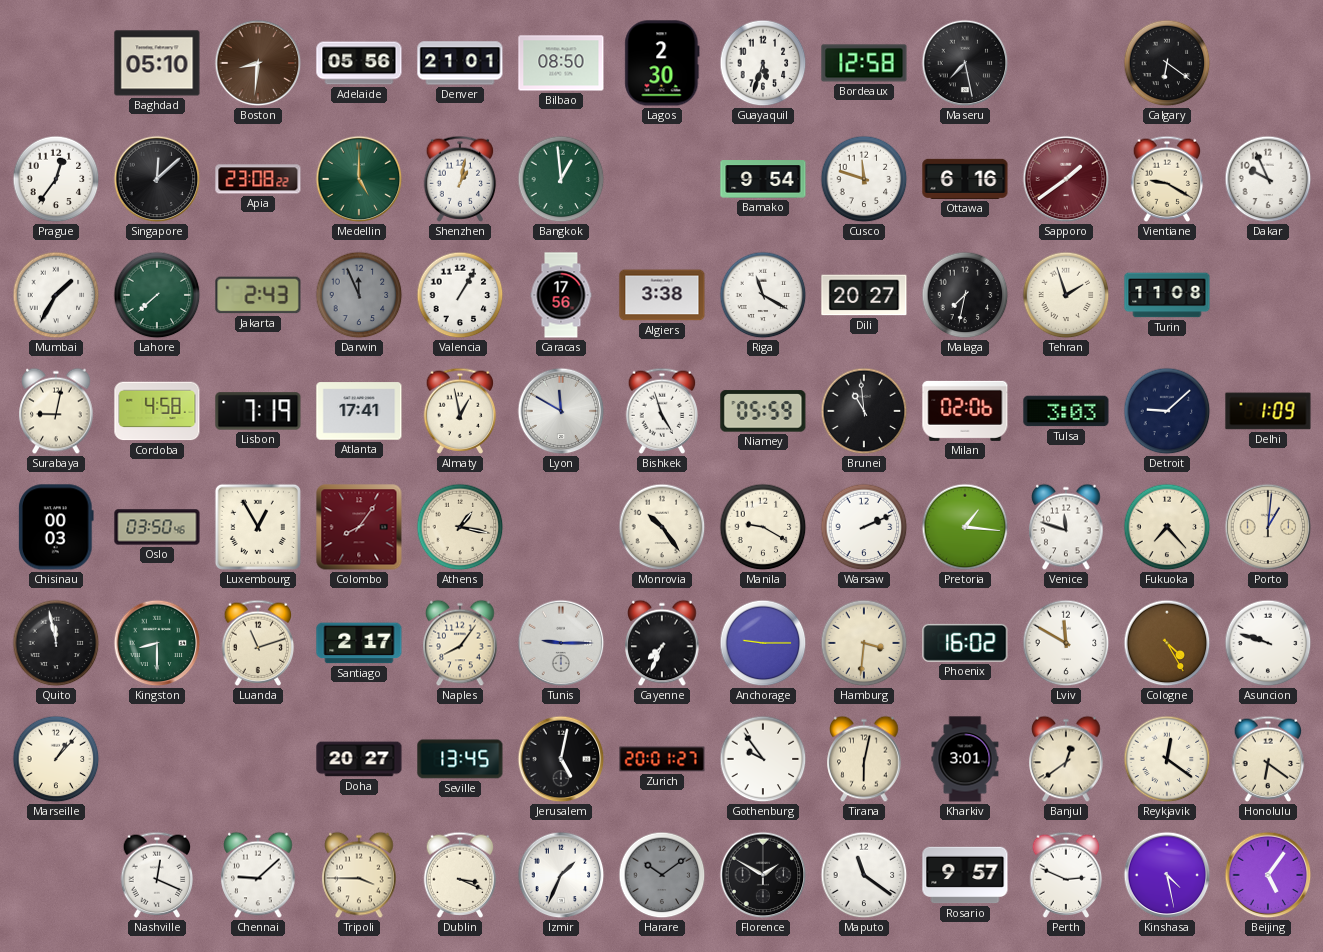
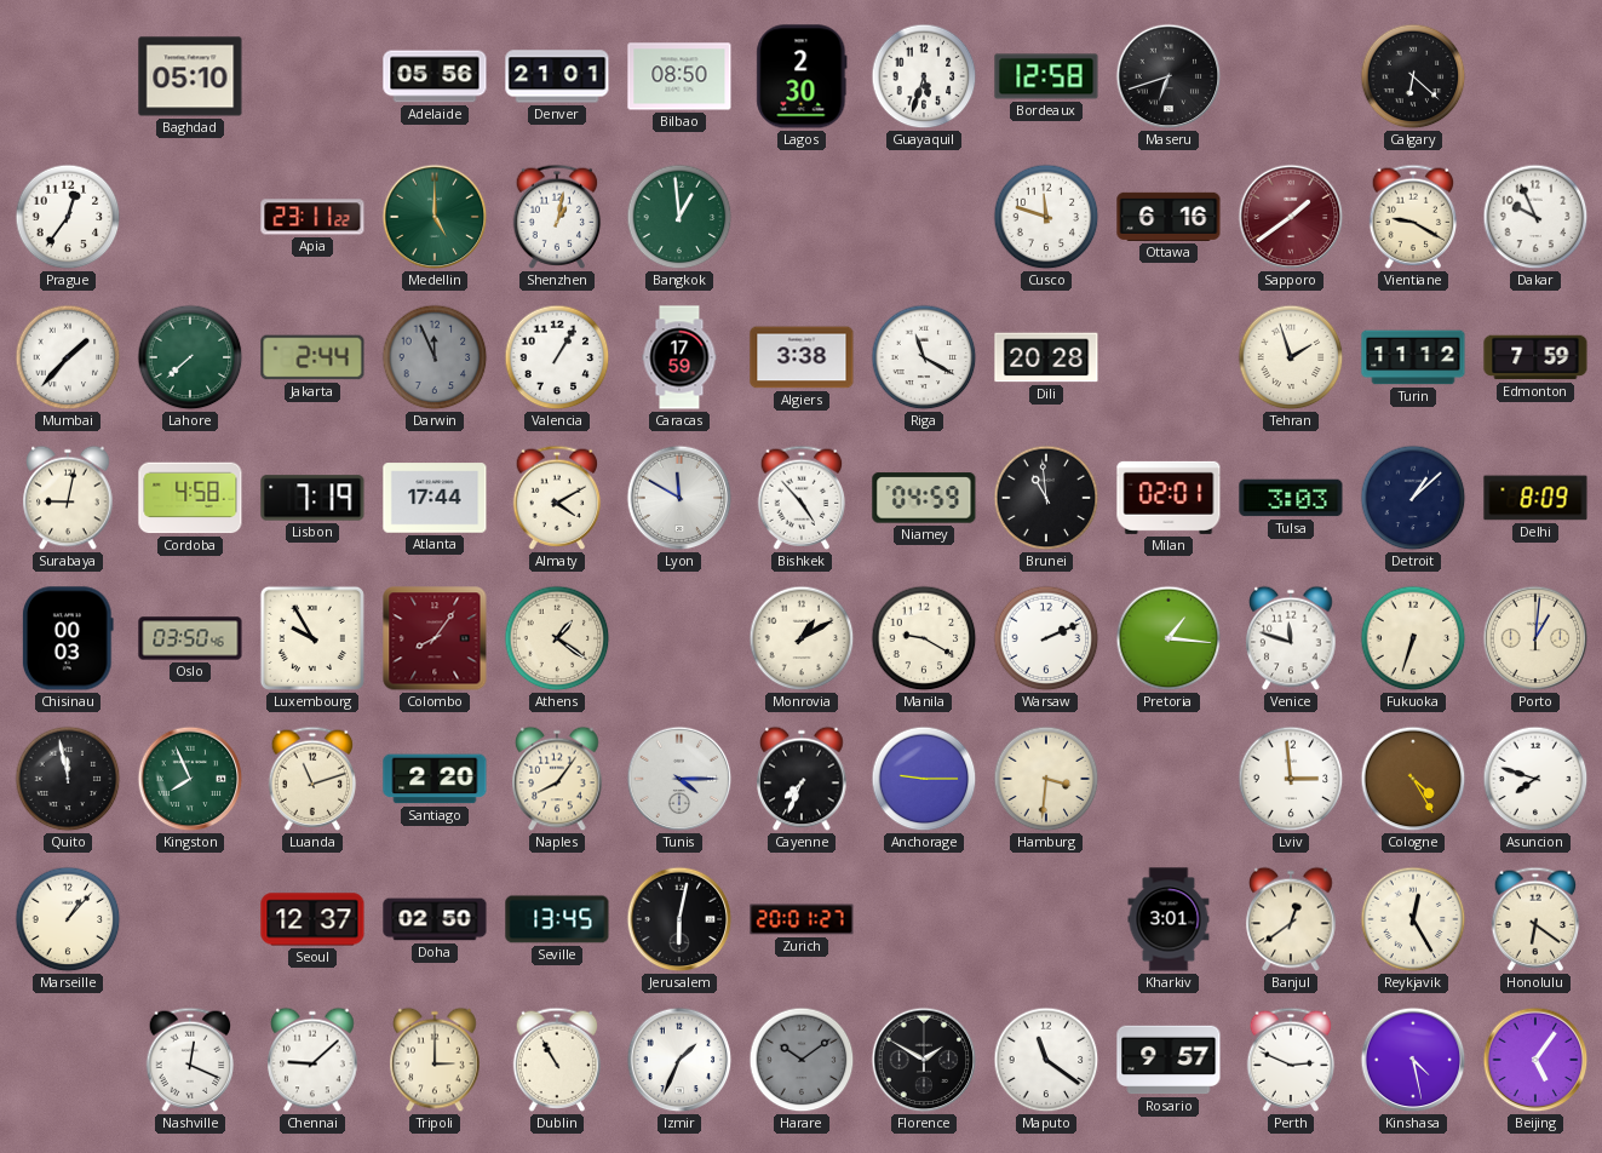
Boston: 8:31 -> none
Maseru: 7:28 -> 6:42
Calgary: 6:21 -> 6:22
Singapore: 12:08 -> none
Apia: 23:08 -> 23:11
Bamako: 9:54 -> none
Mumbai: 1:35 -> 1:37
Jakarta: 2:43 -> 2:44
Caracas: 17:56 -> 17:59
Dili: 20:27 -> 20:28
Malaga: 7:32 -> none
Turin: 11:08 -> 11:12
Edmonton: none -> 7:59
Atlanta: 17:41 -> 17:44
Almaty: 12:58 -> 4:10
Bishkek: 4:57 -> 4:53
Niamey: 05:59 -> 04:59
Milan: 02:06 -> 02:01
Detroit: 9:08 -> 1:08
Delhi: 1:09 -> 8:09
Luxembourg: 12:55 -> 9:55
Athens: 1:17 -> 1:21
Monrovia: 10:24 -> 1:10
Fukuoka: 7:23 -> 6:33
Kingston: 8:30 -> 7:56
Santiago: 2:17 -> 2:20
Tunis: 9:15 -> 4:15
Phoenix: 16:02 -> none
Lviv: 11:50 -> 2:59
Asuncion: 9:48 -> 7:48
Seoul: none -> 12:37
Doha: 20:27 -> 02:50
Jerusalem: 5:02 -> 6:02
Gothenburg: 9:54 -> none
Tirana: 6:02 -> none
Reykjavik: 12:21 -> 12:25
Tripoli: 3:45 -> 3:00
Dublin: 3:19 -> 10:55
